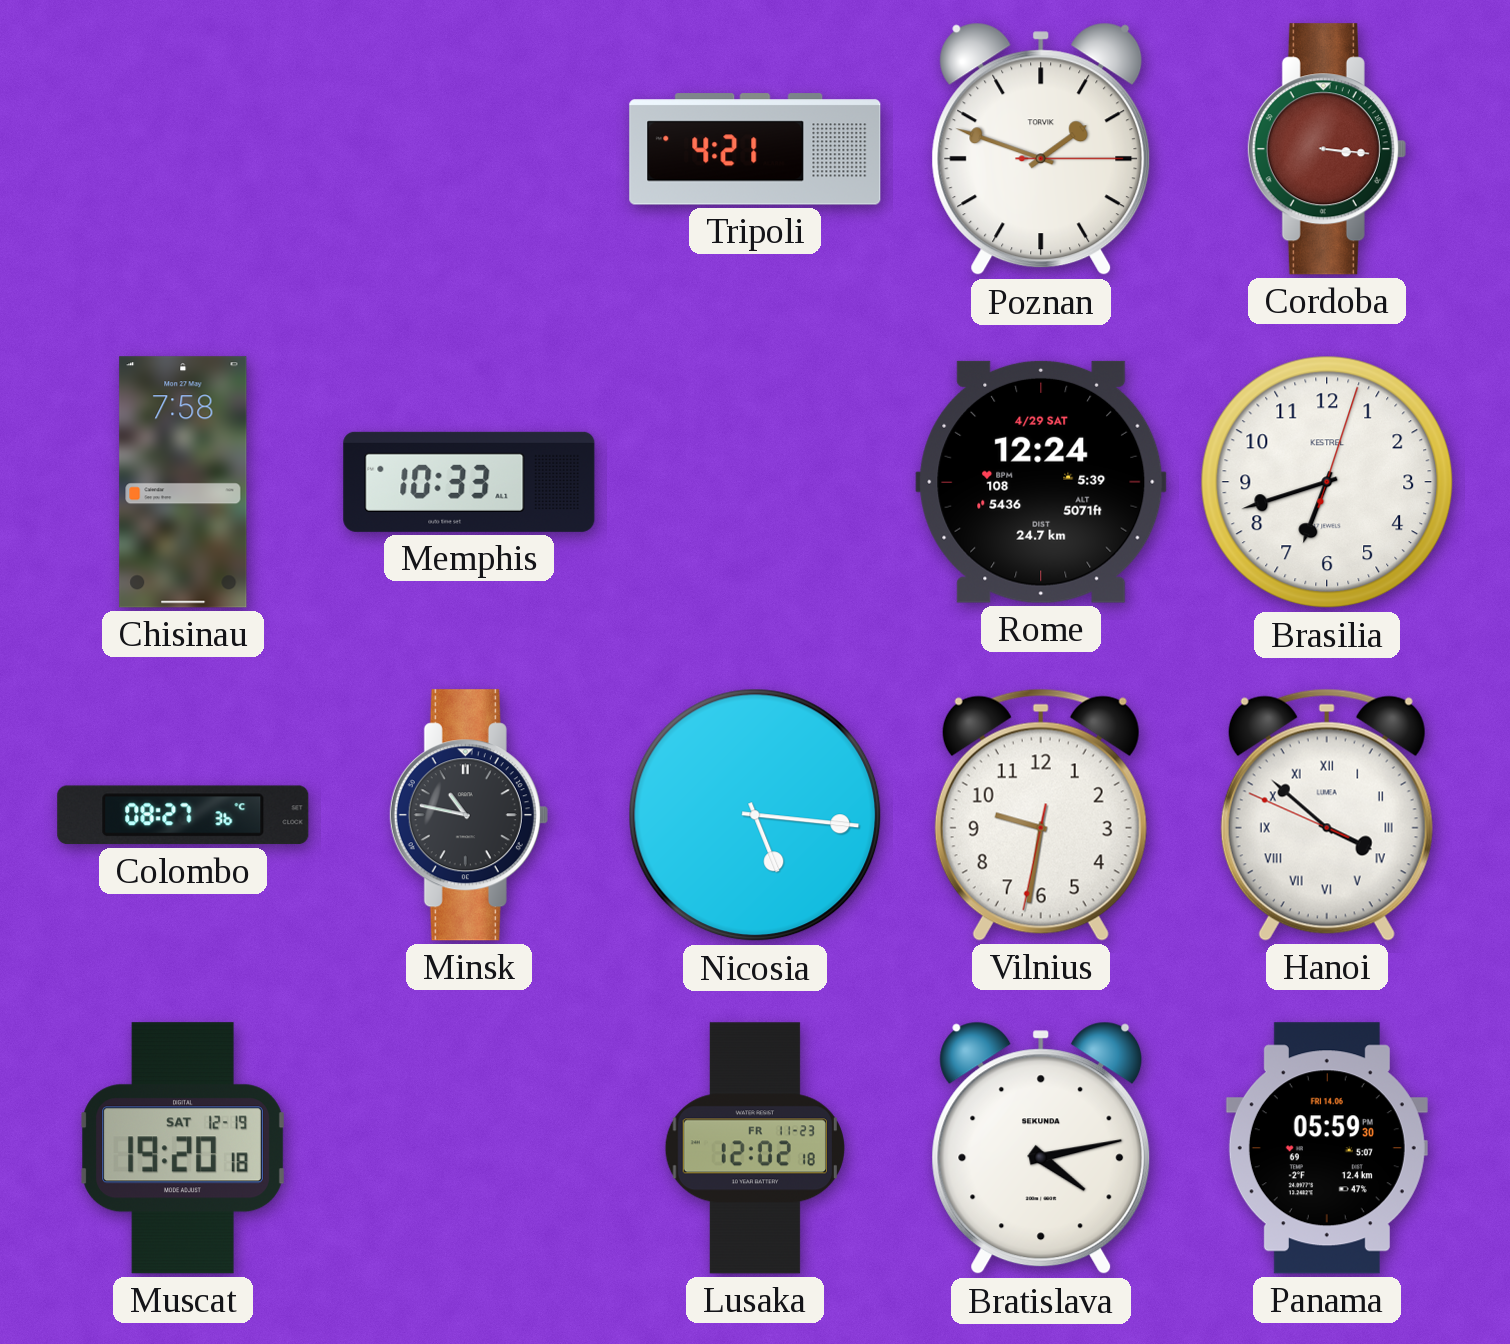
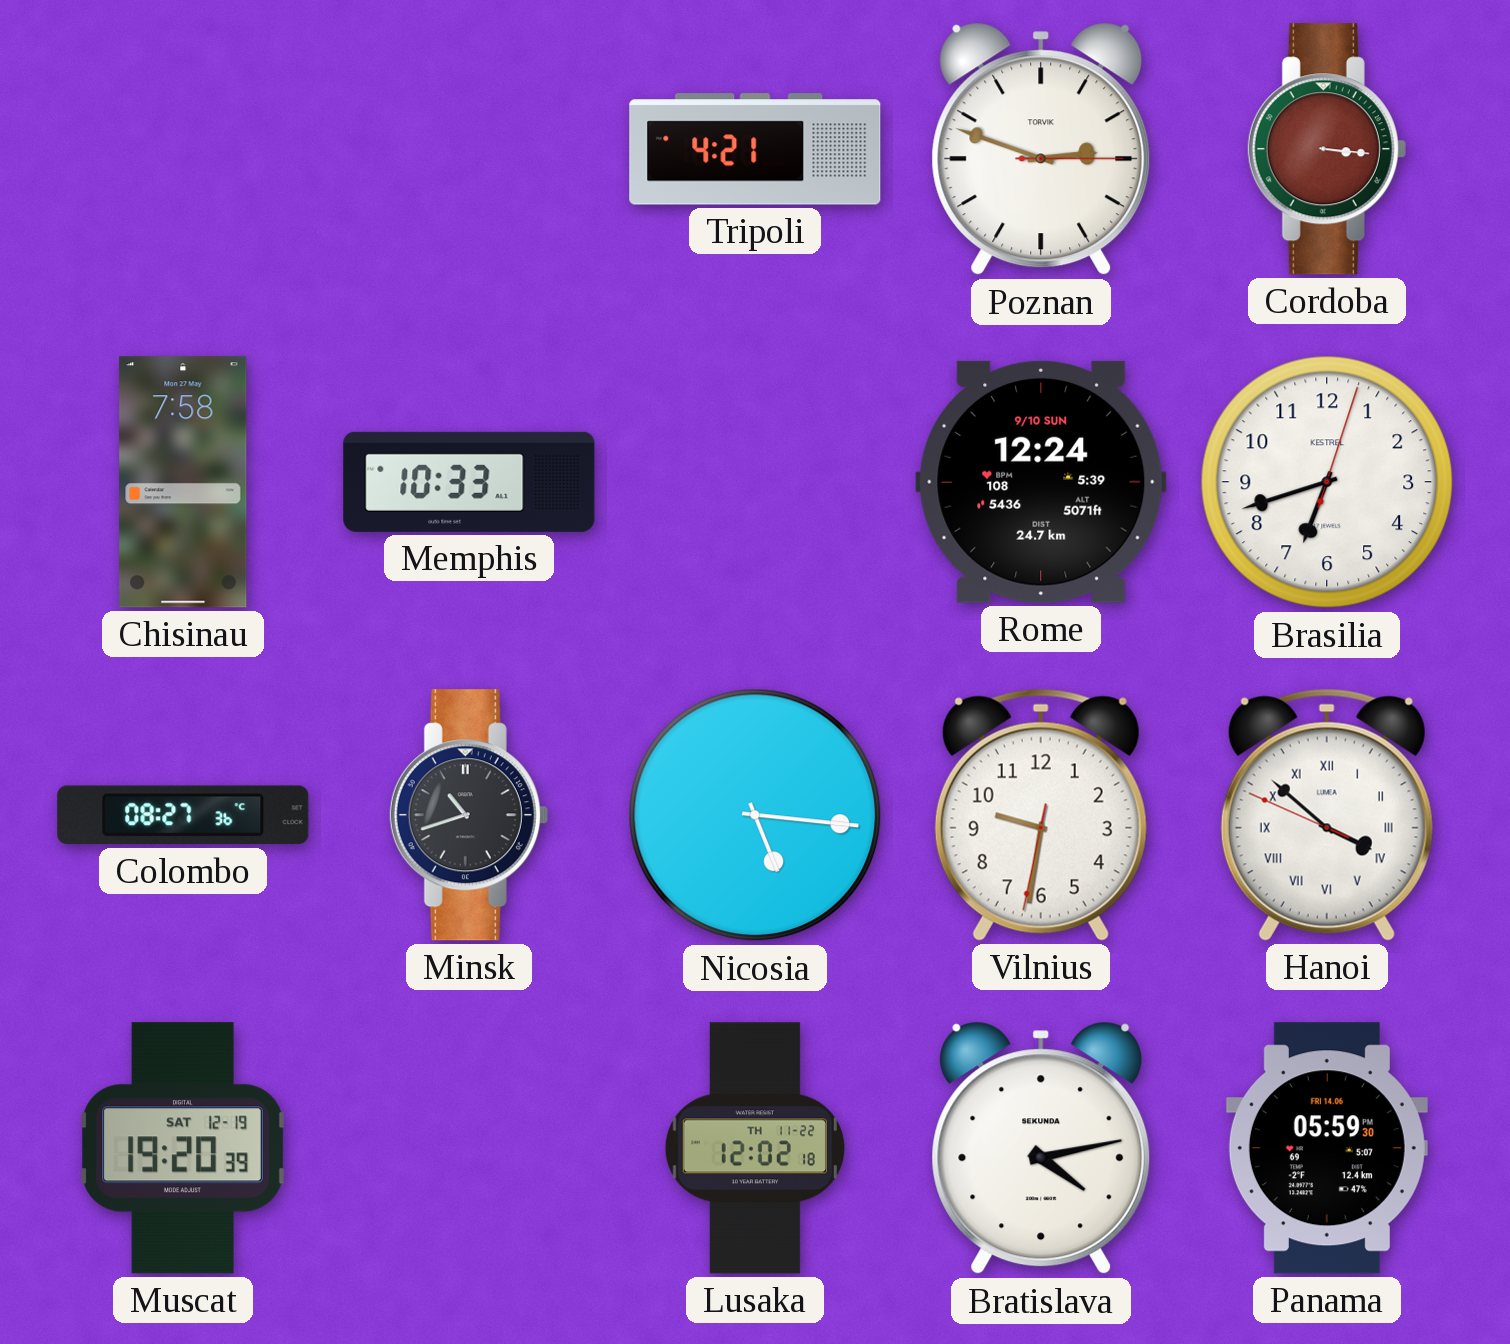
Poznan: 1:48 -> 2:48
Rome date: 4/29 SAT -> 9/10 SUN
Minsk: 10:47 -> 10:42
Muscat: 19:20:18 -> 19:20:39
Lusaka date: FR 11-23 -> TH 11-22
